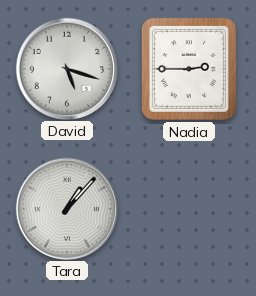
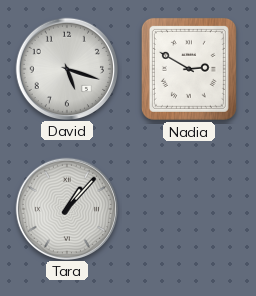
Nadia: 2:45 -> 2:50
